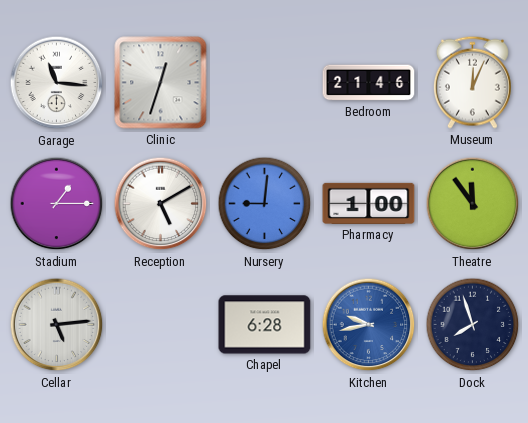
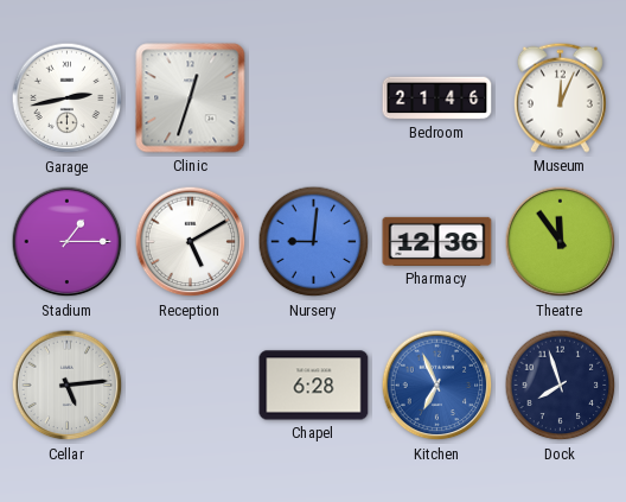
Garage: 11:16 -> 2:43
Pharmacy: 1:00 -> 12:36
Kitchen: 9:43 -> 6:56
